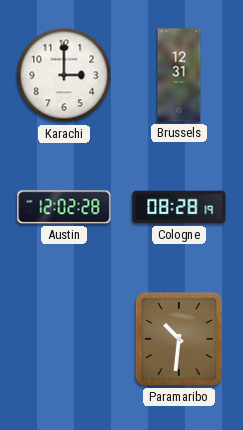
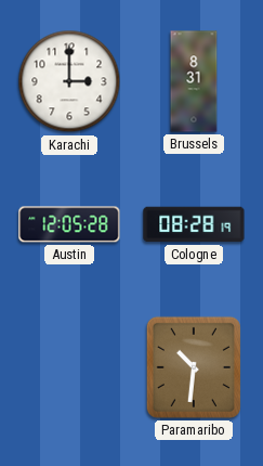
Brussels: 12:31 -> 8:31
Austin: 12:02 -> 12:05
